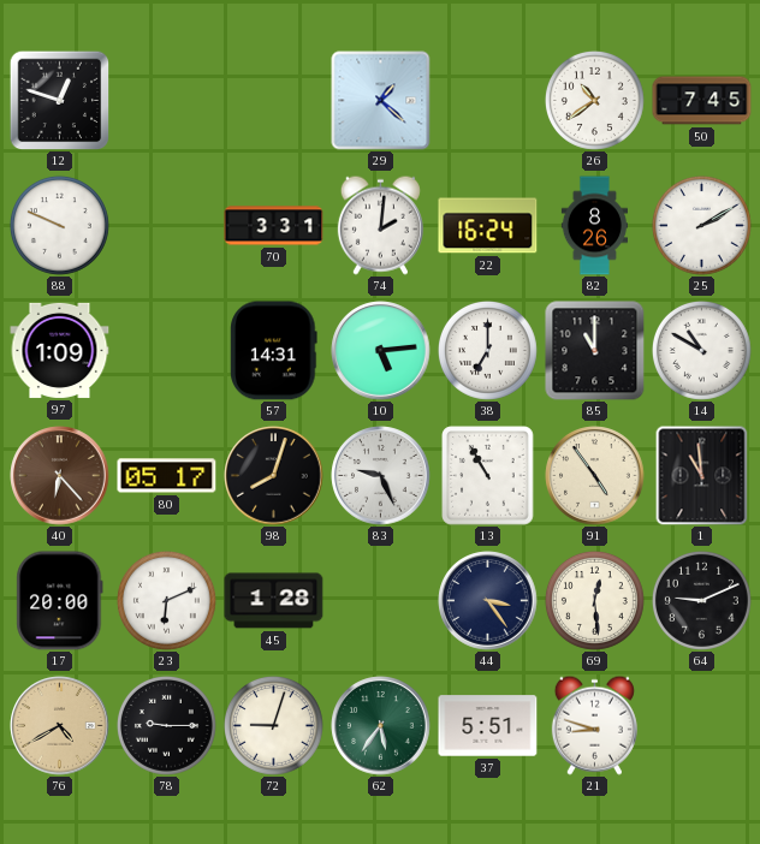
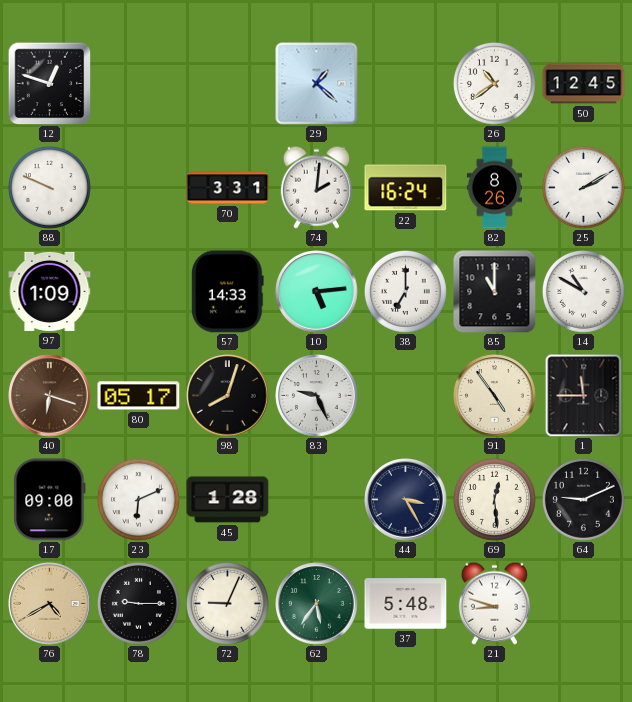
50: 7:45 -> 12:45
57: 14:31 -> 14:33
40: 6:23 -> 6:18
13: 10:55 -> none
1: 10:59 -> 11:45
17: 20:00 -> 09:00
44: 3:24 -> 3:25
72: 9:03 -> 9:04
37: 5:51 -> 5:48
